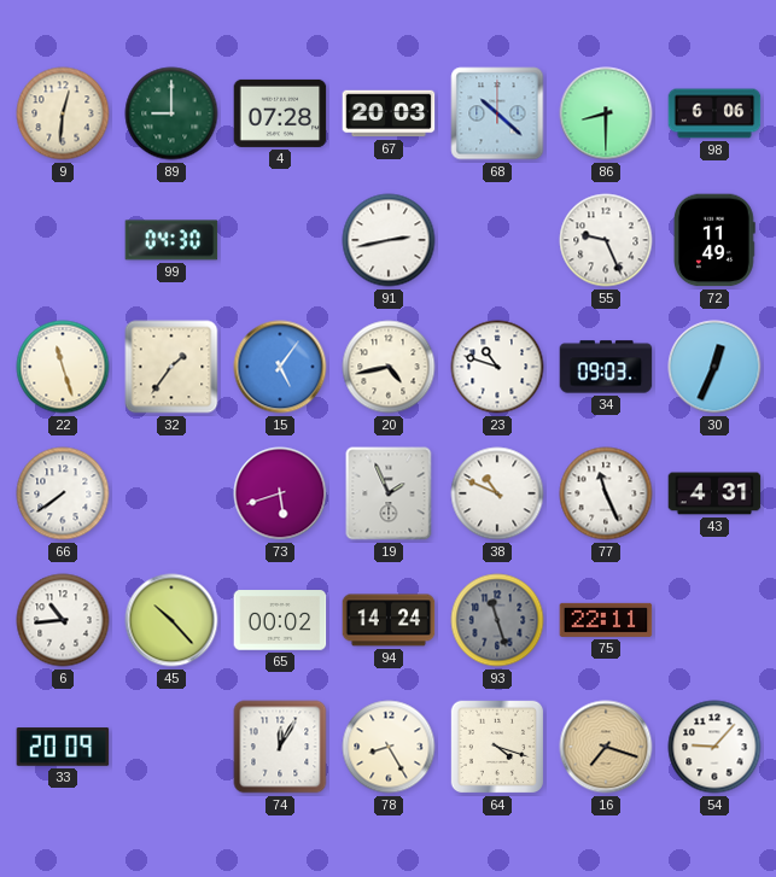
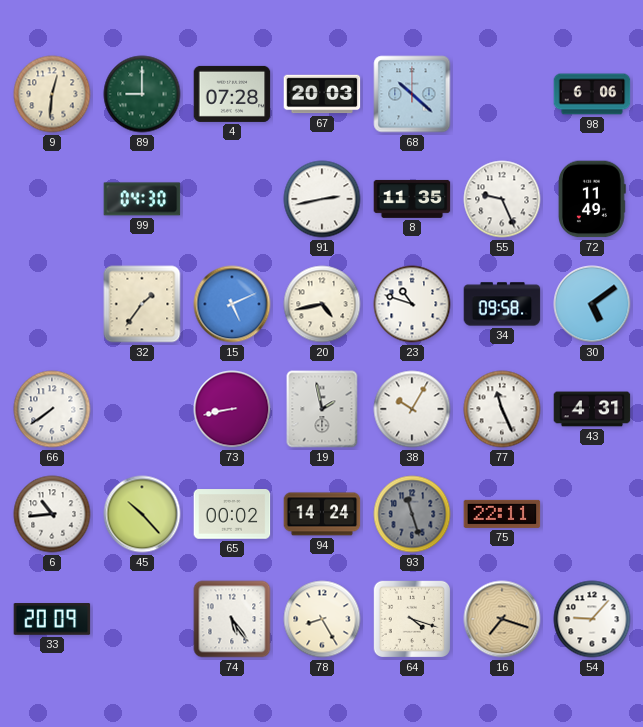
86: 8:30 -> none
8: none -> 11:35
22: 11:27 -> none
15: 5:06 -> 5:11
34: 09:03 -> 09:58
30: 12:34 -> 5:09
73: 5:42 -> 8:43
19: 1:56 -> 1:58
38: 10:49 -> 10:05
74: 12:05 -> 5:24
